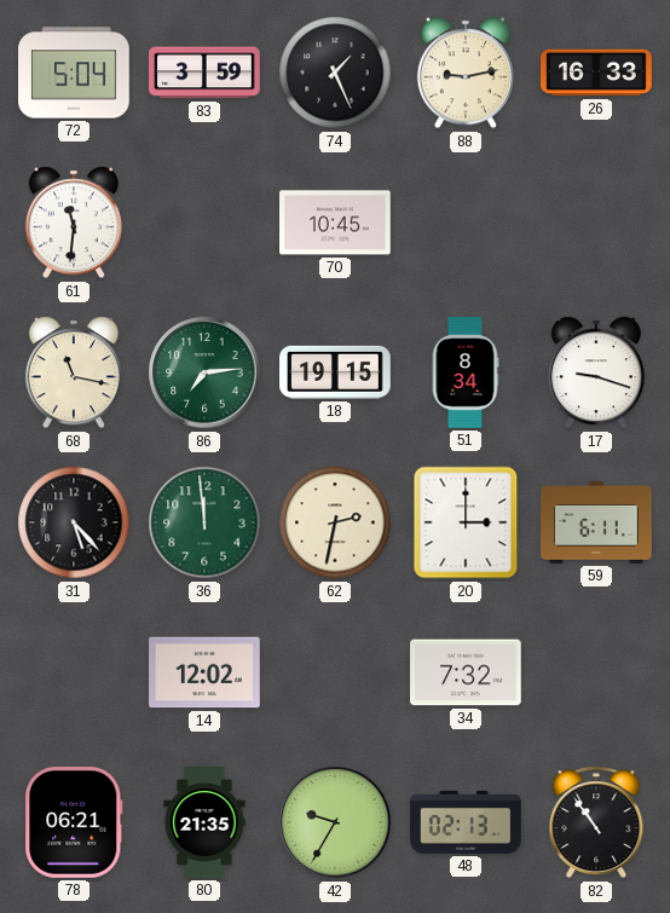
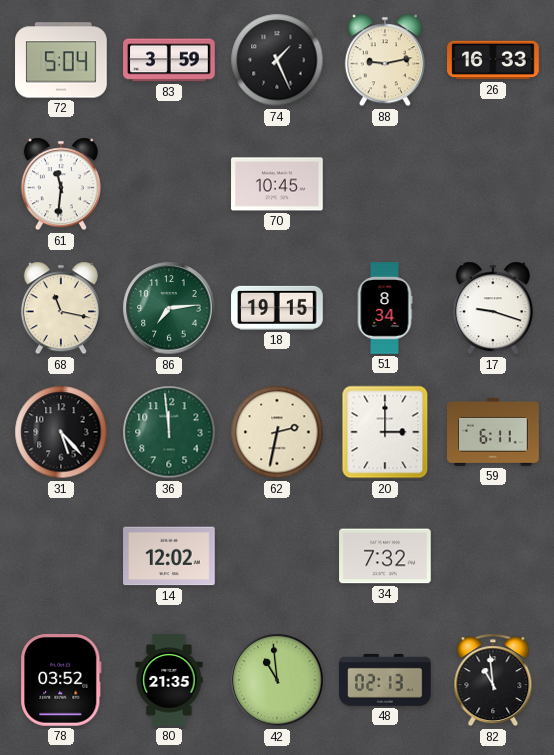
78: 06:21 -> 03:52
42: 9:35 -> 10:59
82: 10:54 -> 10:59
